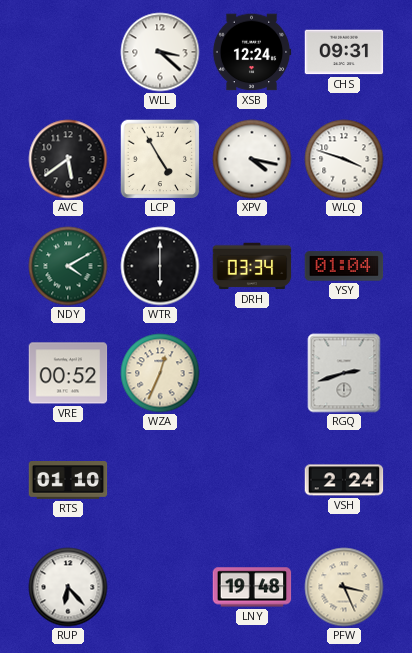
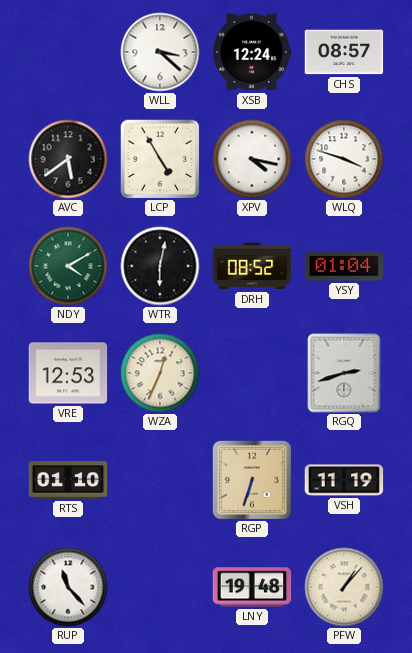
CHS: 09:31 -> 08:57
WTR: 6:00 -> 6:02
DRH: 03:34 -> 08:52
VRE: 00:52 -> 12:53
RGP: none -> 6:33
VSH: 2:24 -> 11:19
RUP: 6:23 -> 11:23
PFW: 3:26 -> 1:07
